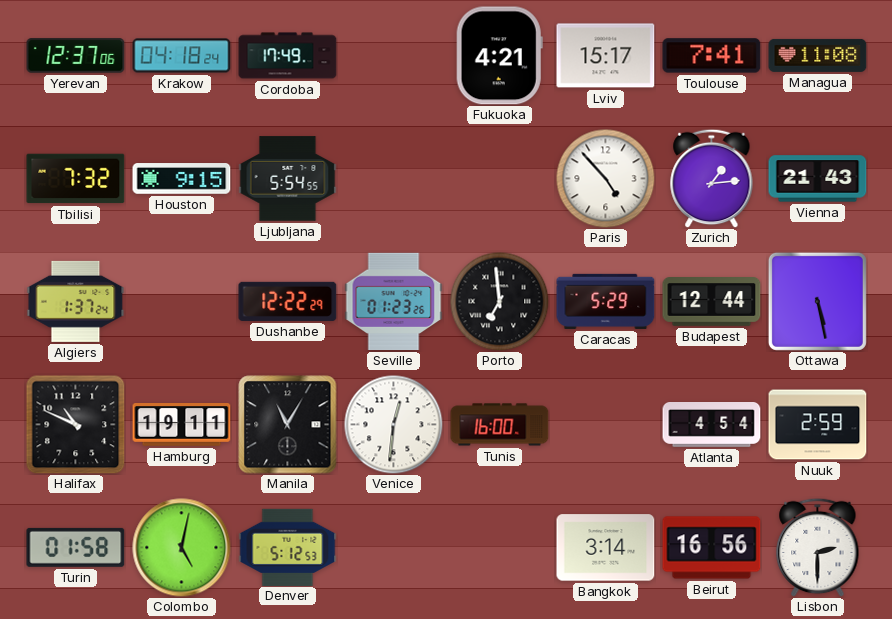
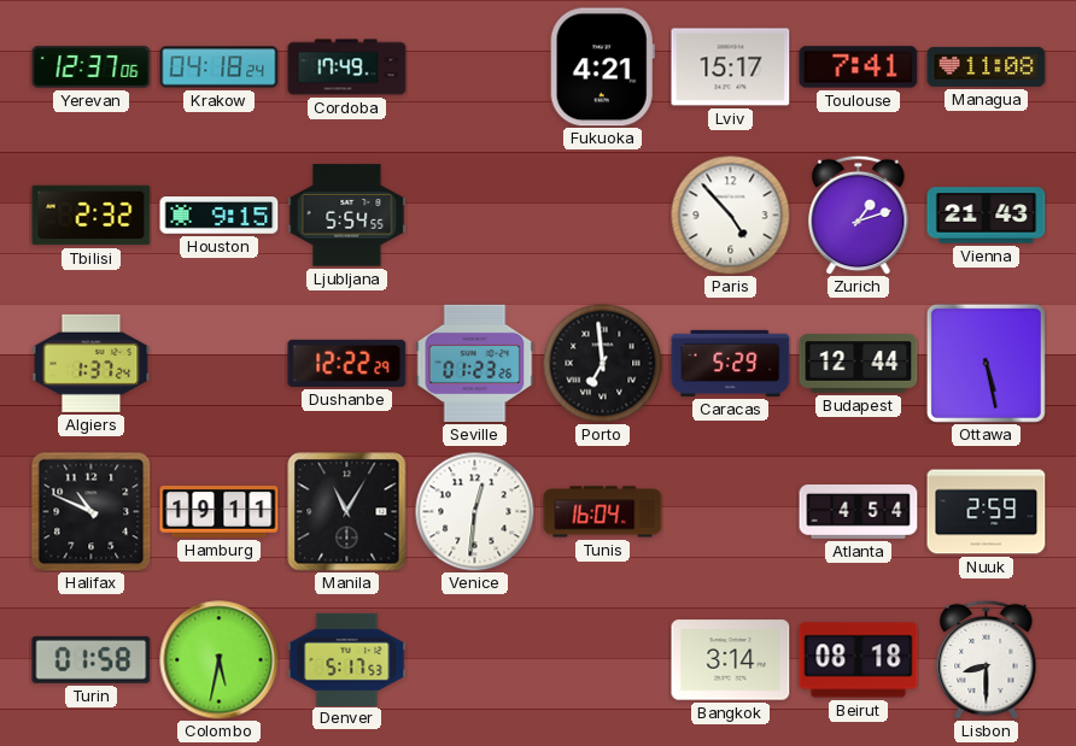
Tbilisi: 7:32 -> 2:32
Zurich: 1:14 -> 1:12
Tunis: 16:00 -> 16:04
Colombo: 5:02 -> 5:32
Denver: 5:12 -> 5:17
Beirut: 16:56 -> 08:18
Lisbon: 2:30 -> 8:30
